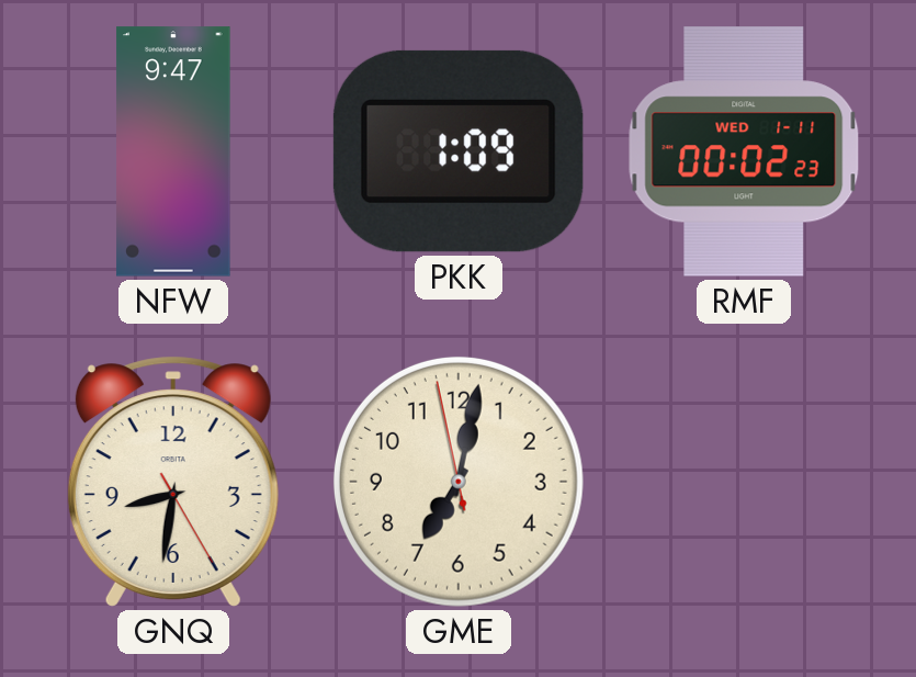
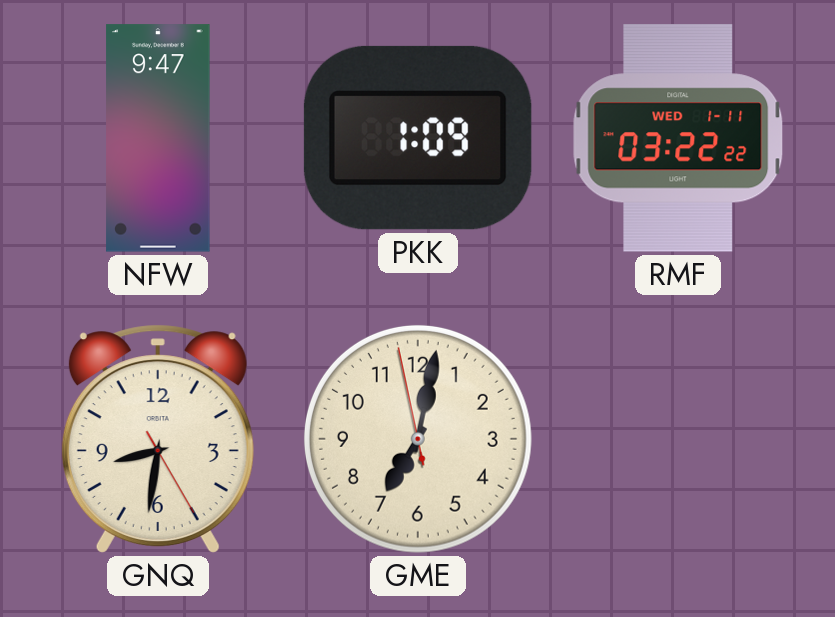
RMF: 00:02 -> 03:22
